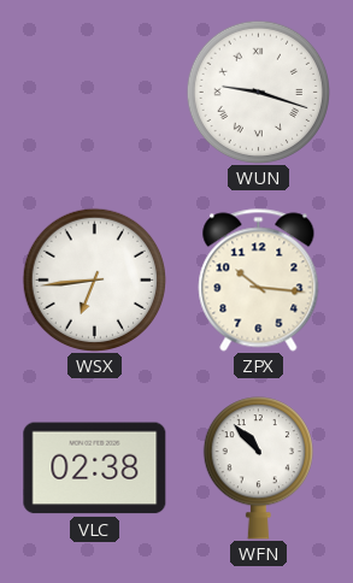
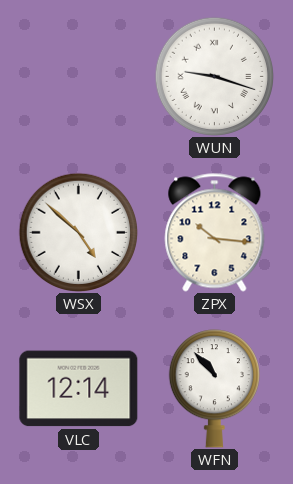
WSX: 6:44 -> 4:52
VLC: 02:38 -> 12:14
